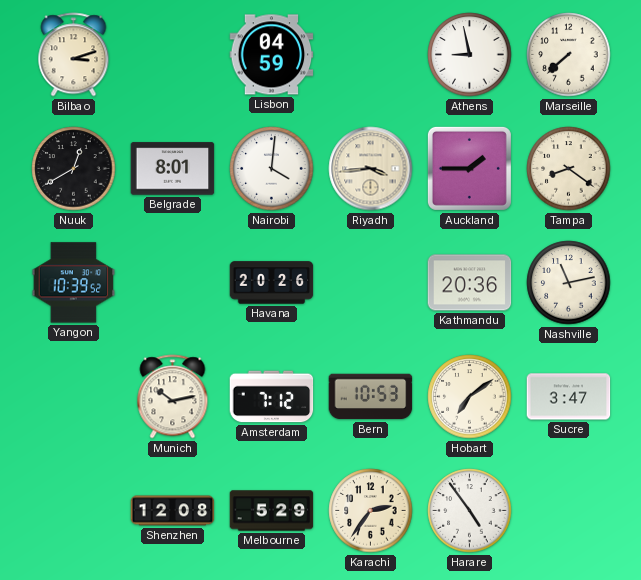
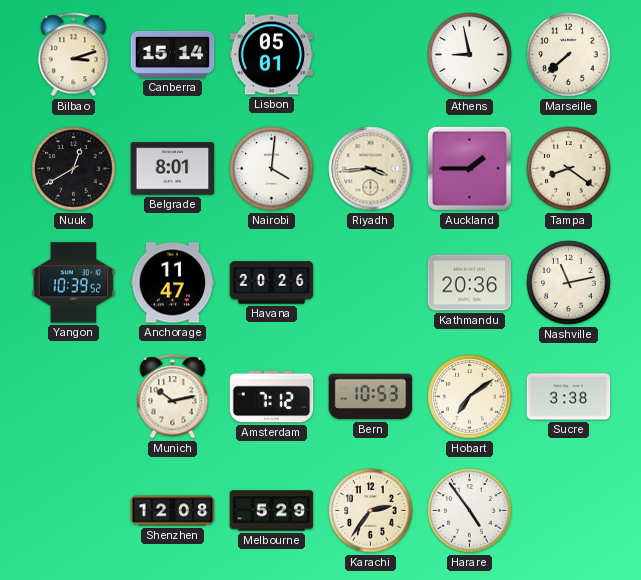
Canberra: none -> 15:14
Lisbon: 04:59 -> 05:01
Anchorage: none -> 11:47
Sucre: 3:47 -> 3:38
